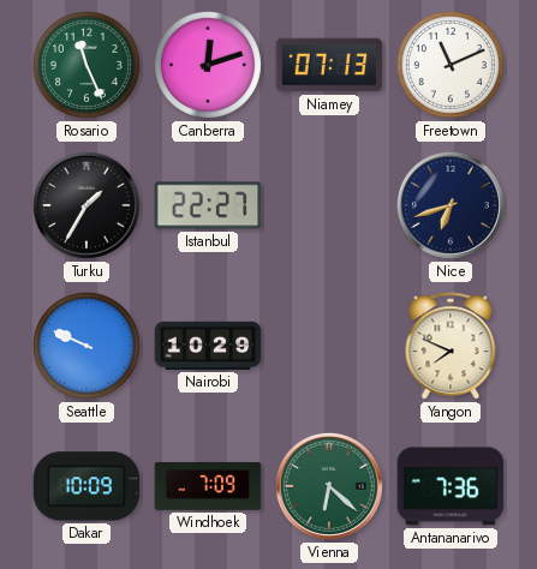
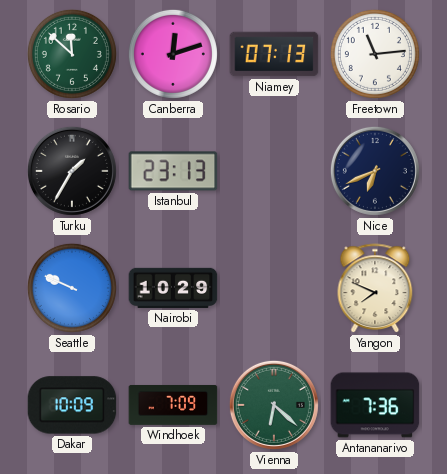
Rosario: 11:26 -> 11:52
Freetown: 11:11 -> 11:14
Istanbul: 22:27 -> 23:13
Nice: 6:42 -> 6:41
